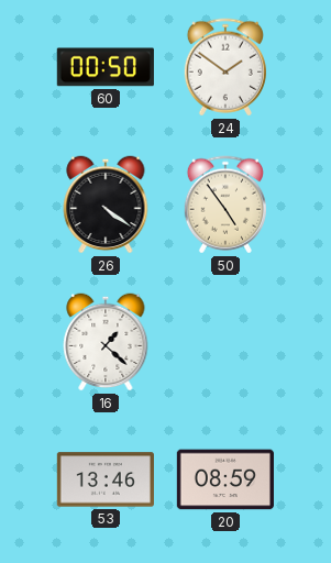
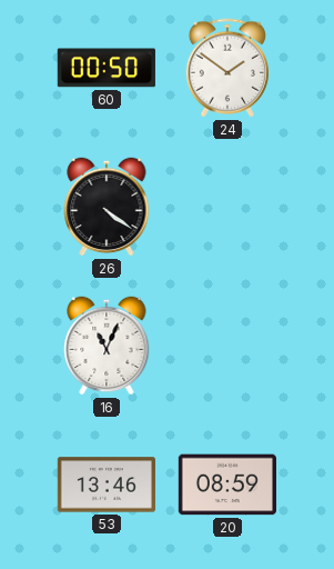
50: 4:54 -> none
16: 1:22 -> 11:04
